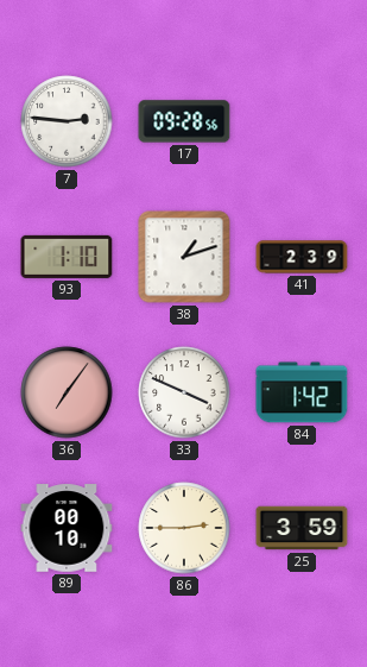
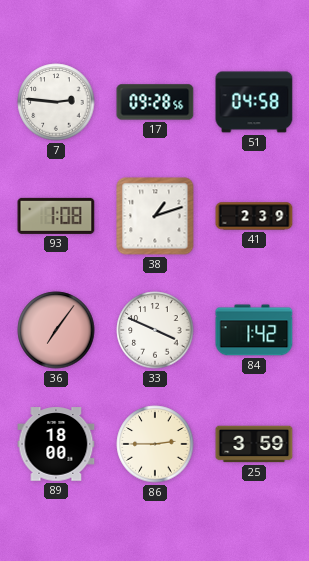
51: none -> 04:58
93: 1:10 -> 1:08
89: 00:10 -> 18:00
